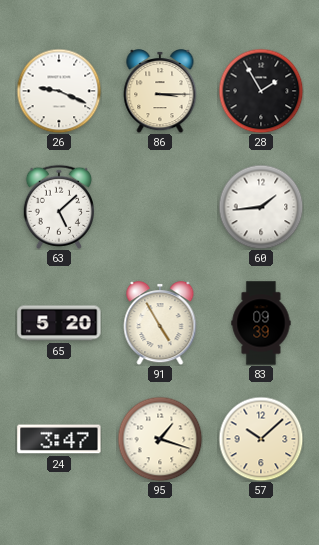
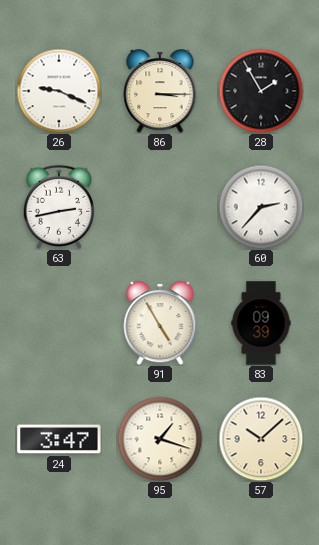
63: 5:08 -> 2:43
60: 1:44 -> 2:37
65: 5:20 -> none
